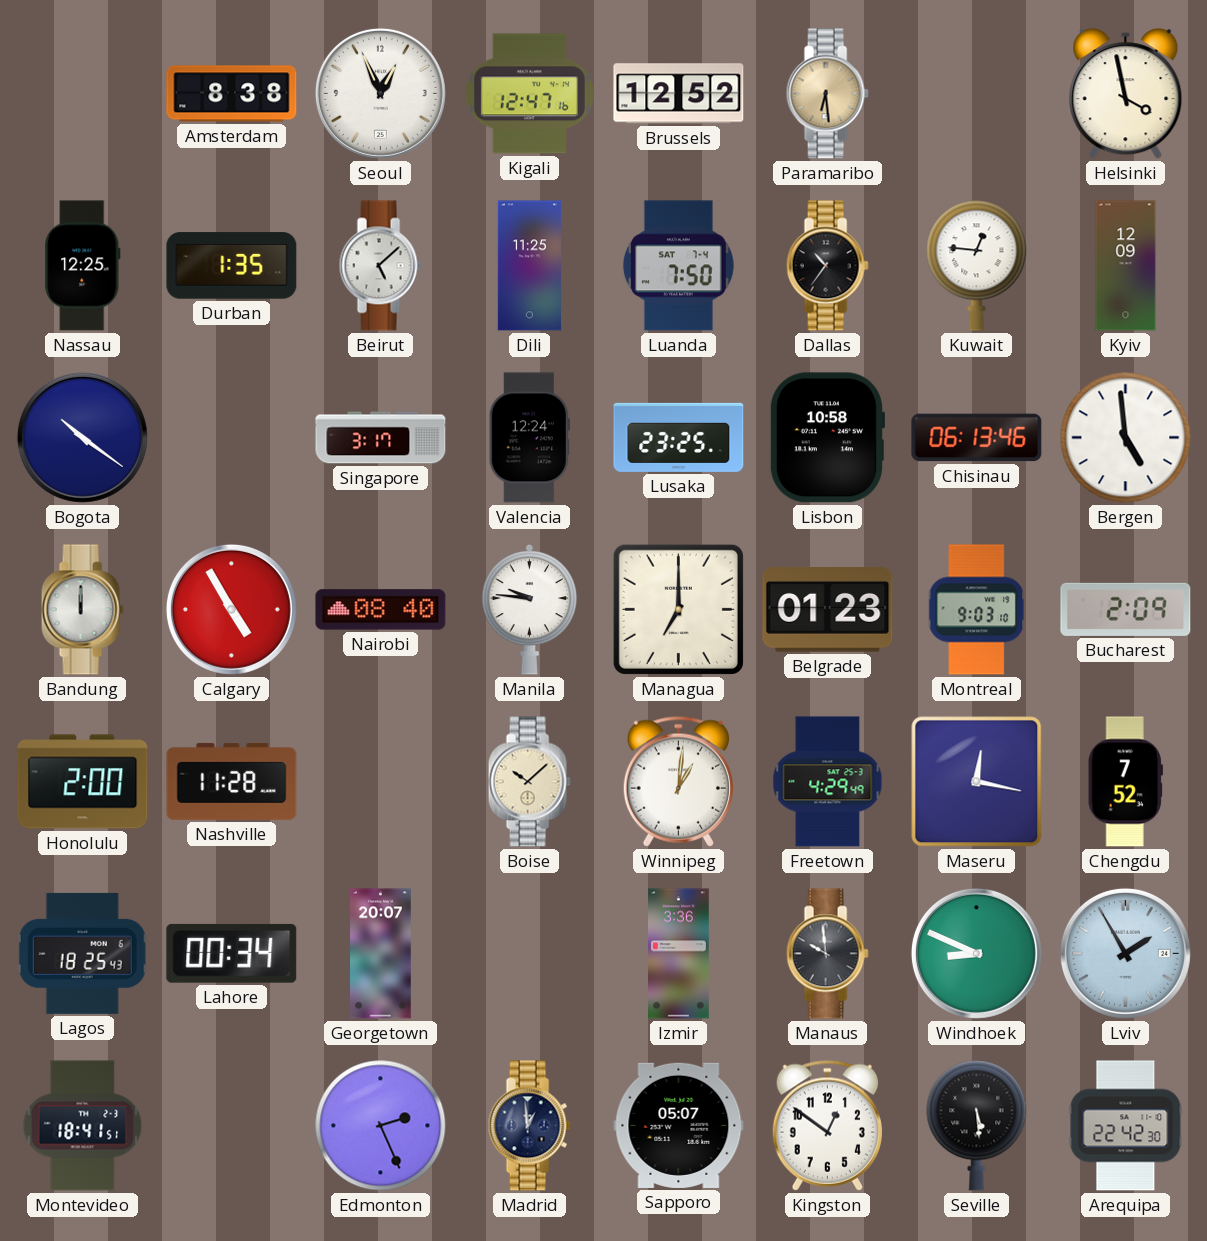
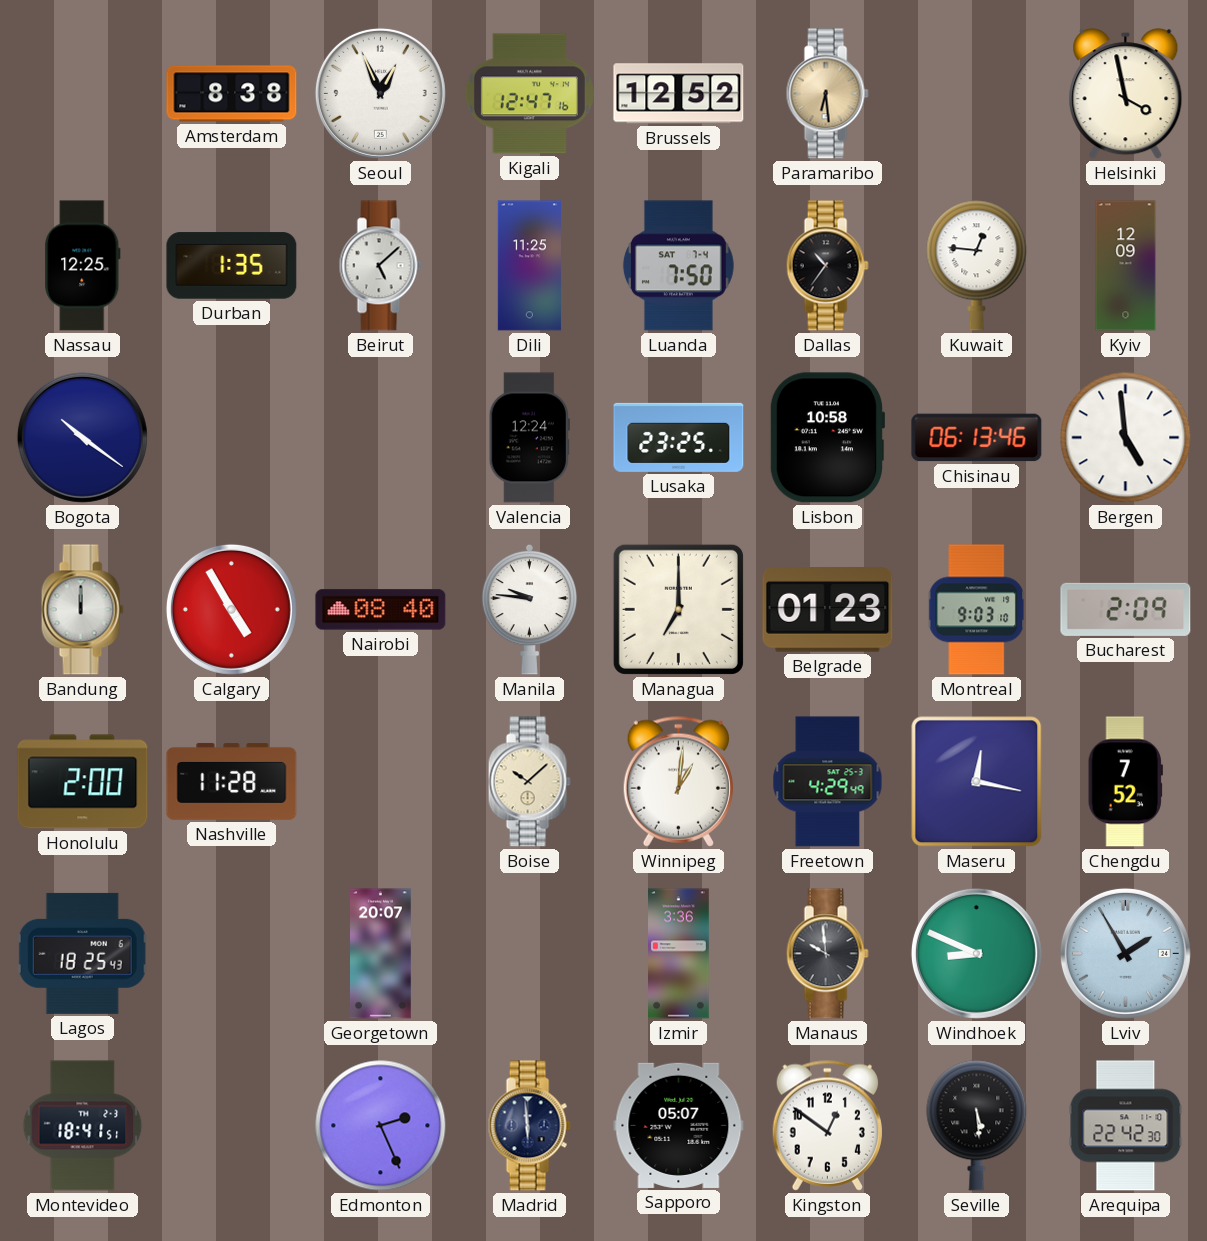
Singapore: 3:17 -> none
Lahore: 00:34 -> none
Madrid: 12:59 -> 5:59
